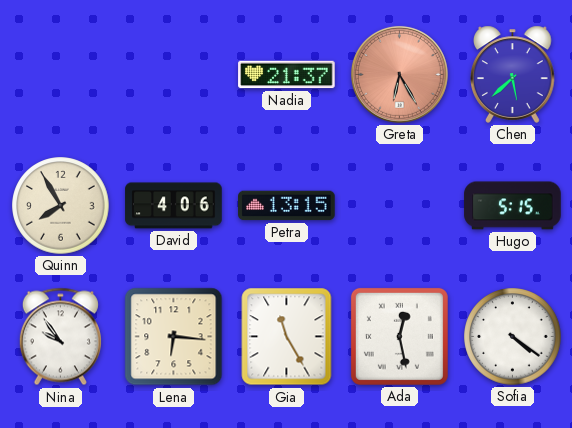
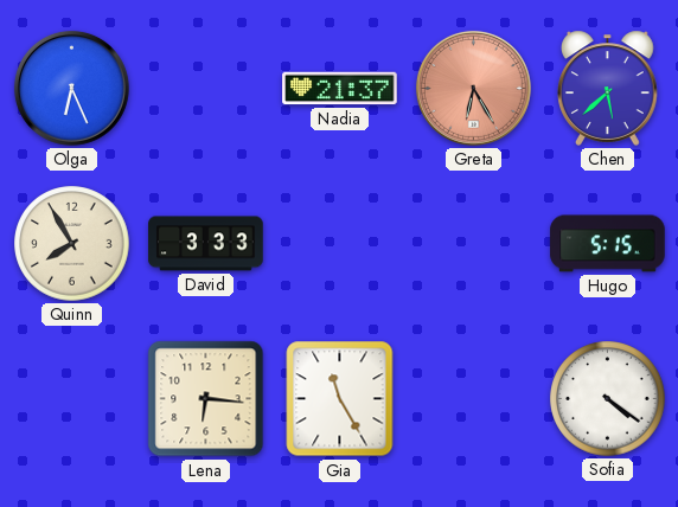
Olga: none -> 6:26
David: 4:06 -> 3:33
Petra: 13:15 -> none
Nina: 9:54 -> none
Ada: 12:28 -> none
